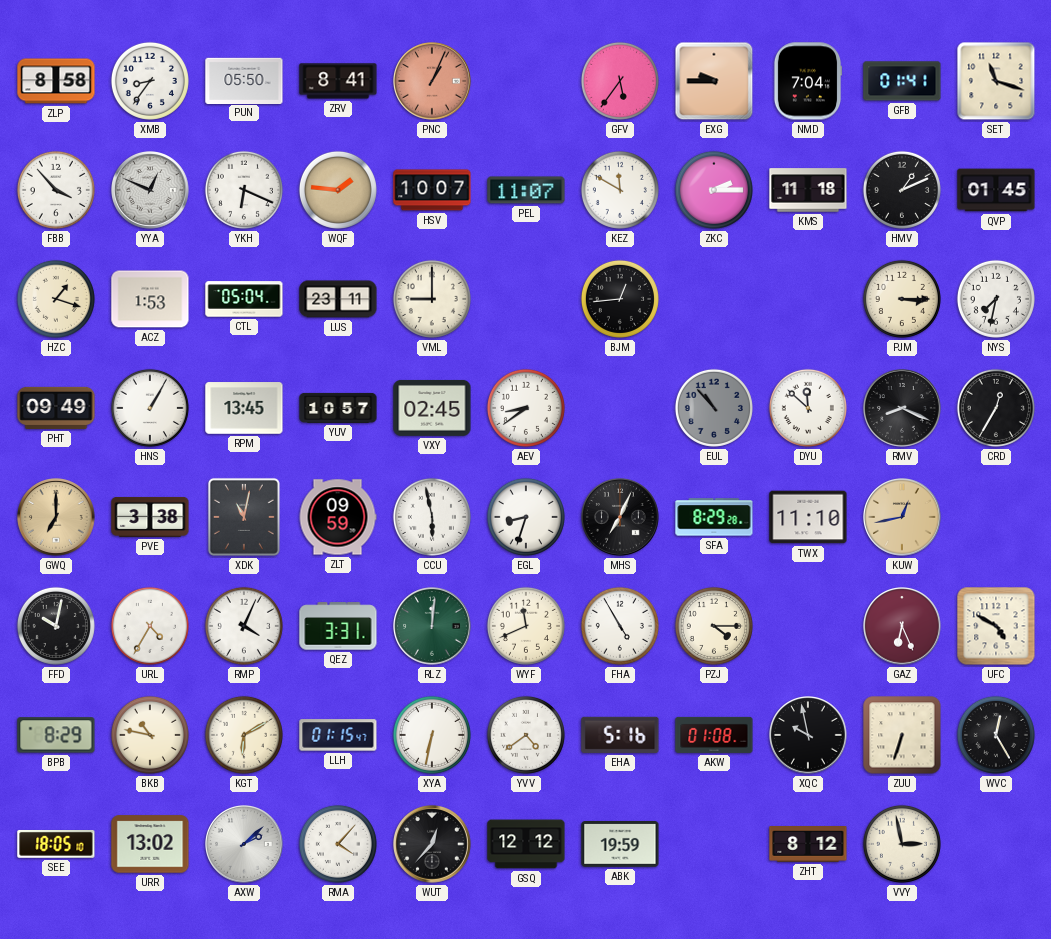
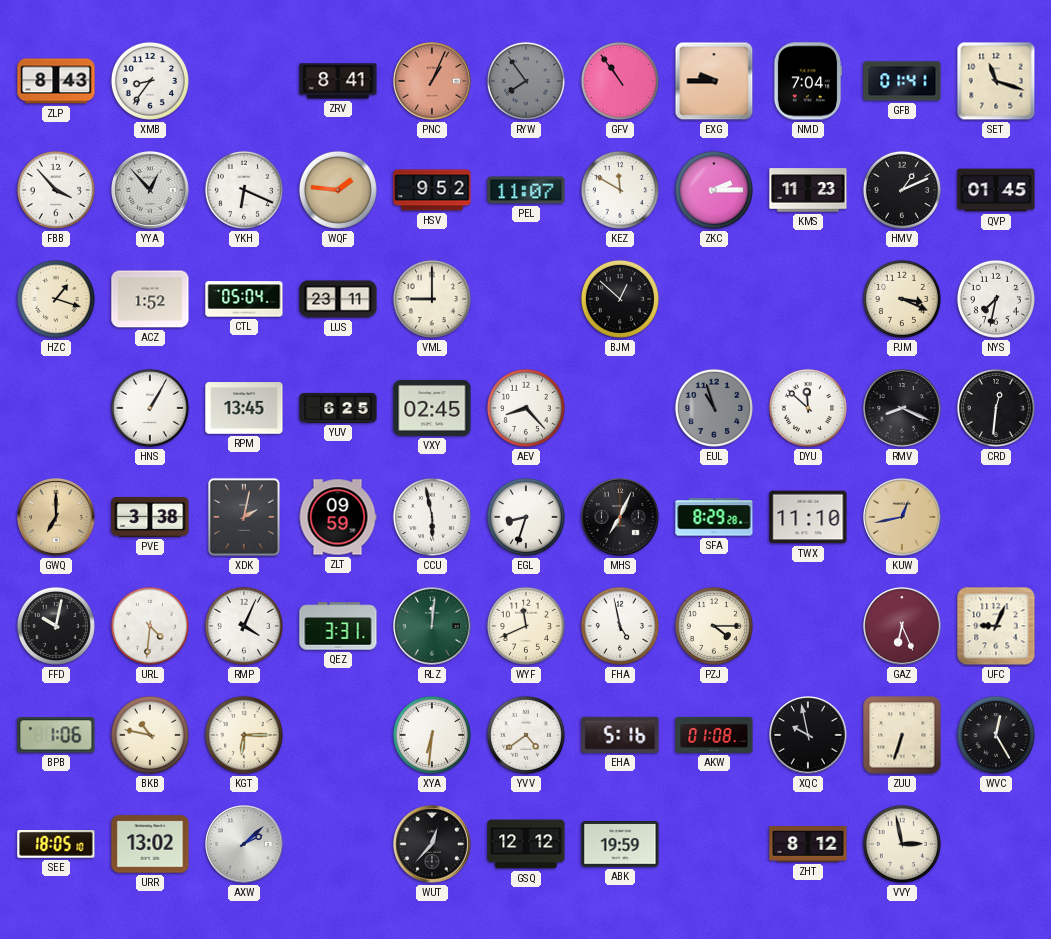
ZLP: 8:58 -> 8:43
PUN: 05:50 -> none
RYW: none -> 7:54
GFV: 5:36 -> 10:54
YYA: 12:49 -> 12:53
HSV: 10:07 -> 9:52
KMS: 11:18 -> 11:23
ACZ: 1:53 -> 1:52
BJM: 12:44 -> 12:52
PJM: 3:15 -> 3:19
PHT: 09:49 -> none
YUV: 10:57 -> 6:25
AEV: 8:39 -> 8:23
EUL: 10:53 -> 10:57
CRD: 12:35 -> 12:31
XDK: 11:02 -> 2:02
URL: 4:35 -> 4:31
FHA: 4:55 -> 4:58
UFC: 4:50 -> 9:04
BPB: 8:29 -> 1:06
KGT: 6:10 -> 6:15
LLH: 01:15 -> none
XYA: 6:32 -> 6:31
RMA: 4:07 -> none
